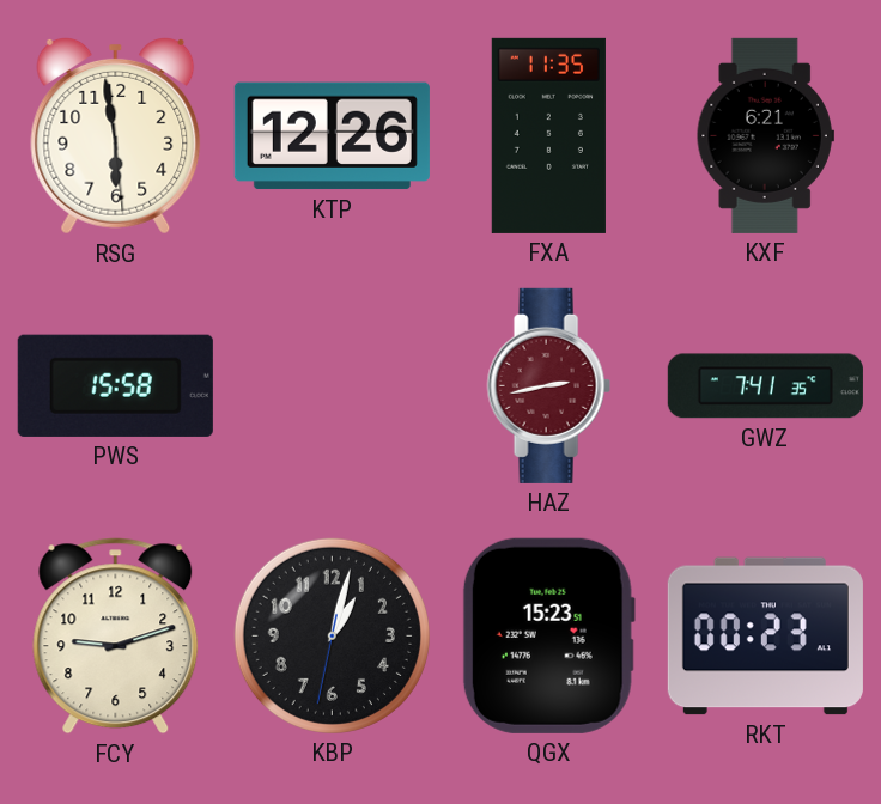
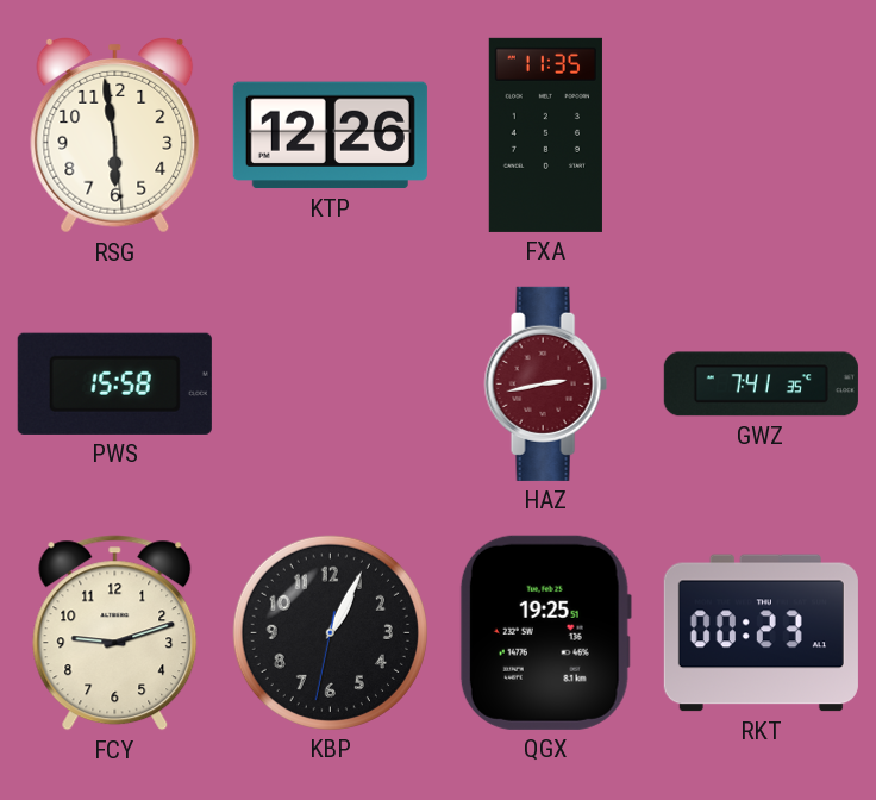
KXF: 6:21 -> none
KBP: 1:02 -> 1:04
QGX: 15:23 -> 19:25
